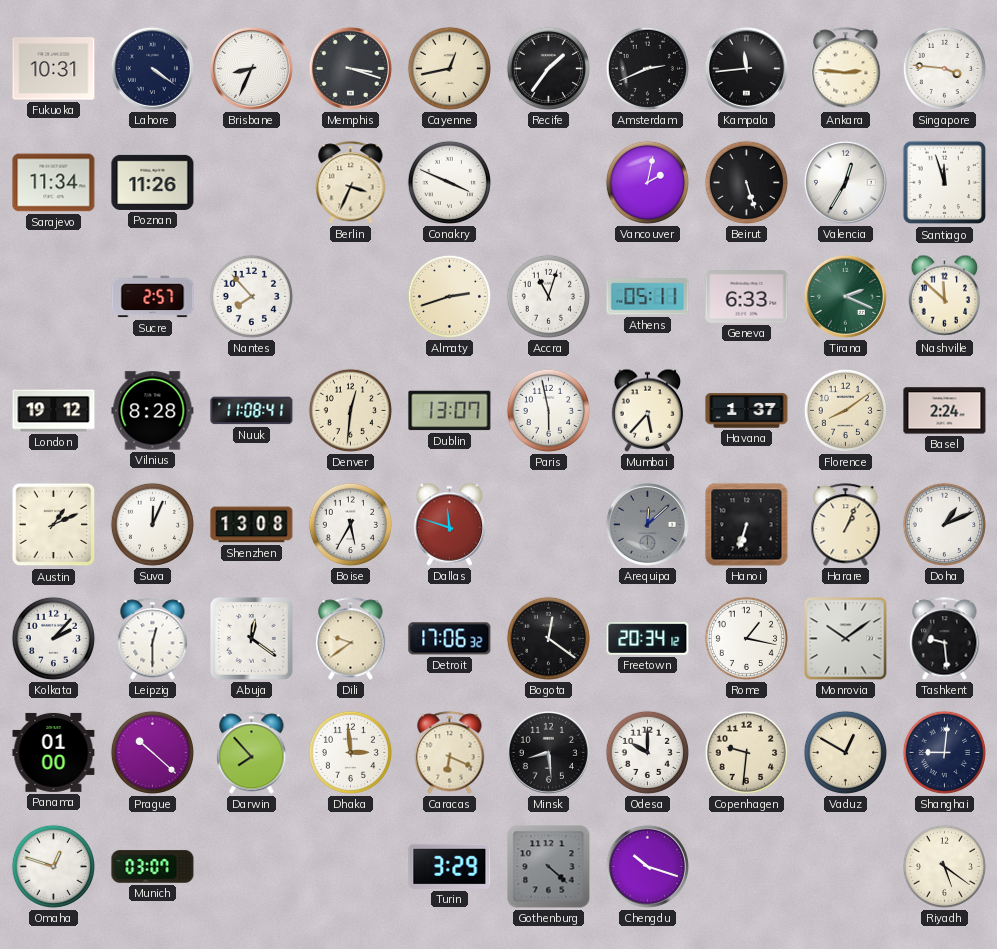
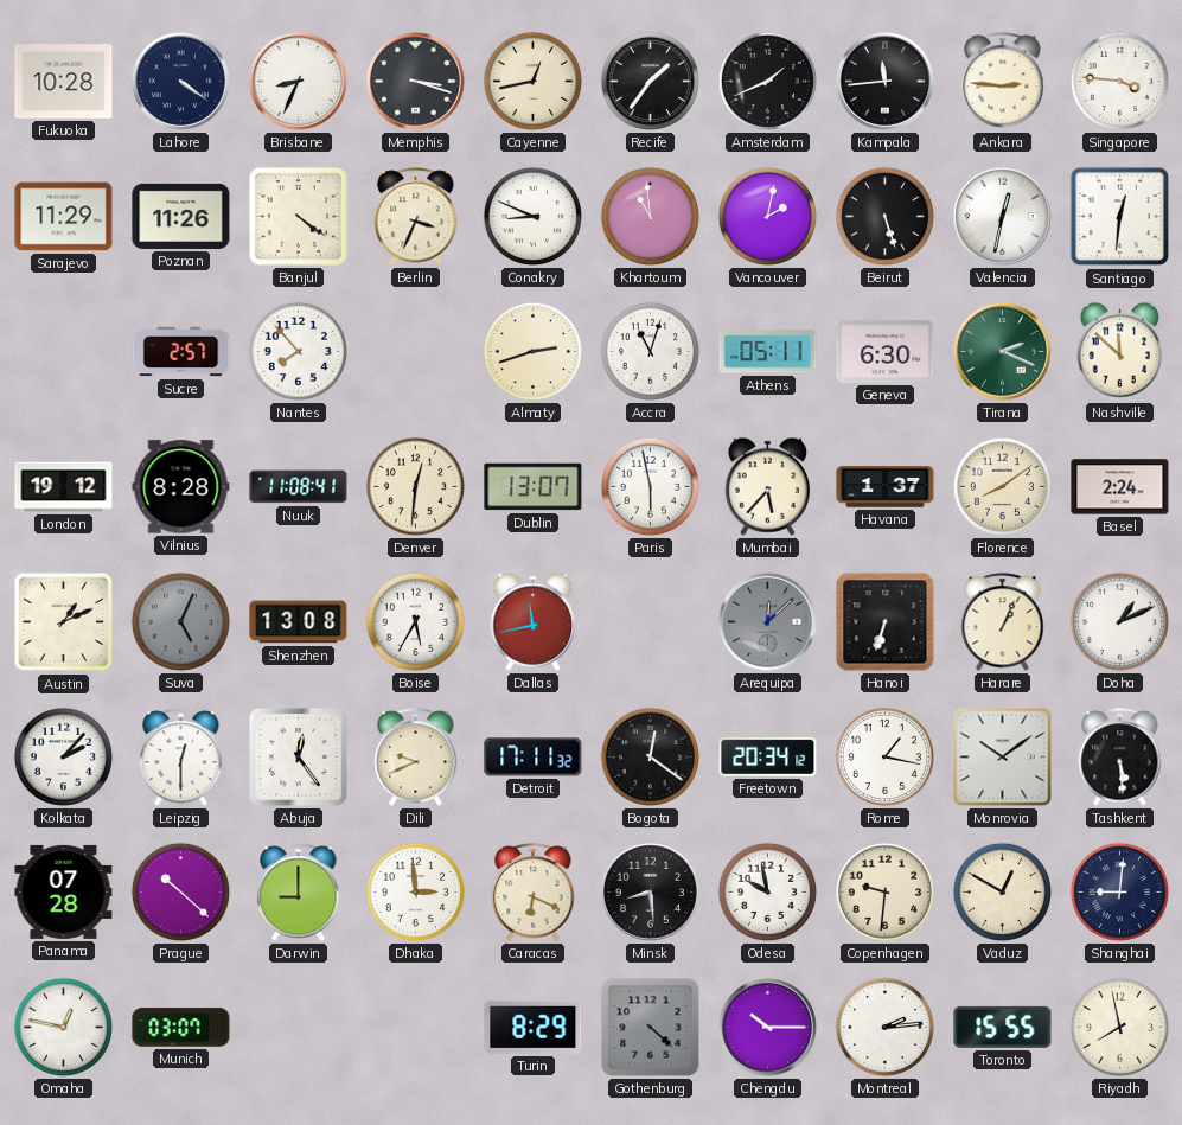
Fukuoka: 10:31 -> 10:28
Amsterdam: 2:41 -> 1:41
Sarajevo: 11:34 -> 11:29
Banjul: none -> 4:21
Conakry: 3:49 -> 8:49
Khartoum: none -> 10:59
Valencia: 12:35 -> 12:32
Santiago: 11:57 -> 12:31
Geneva: 6:33 -> 6:30
Suva: 12:04 -> 5:04
Suva dial: white -> grey
Dallas: 11:48 -> 11:43
Abuja: 12:21 -> 12:24
Dili: 9:39 -> 9:41
Detroit: 17:06 -> 17:11
Tashkent: 9:29 -> 5:29
Panama: 01:00 -> 07:28
Darwin: 7:53 -> 9:00
Odesa: 10:00 -> 9:58
Omaha: 12:48 -> 12:47
Turin: 3:29 -> 8:29
Chengdu: 10:18 -> 10:15
Montreal: none -> 2:14
Toronto: none -> 15:55
Riyadh: 5:21 -> 7:58
